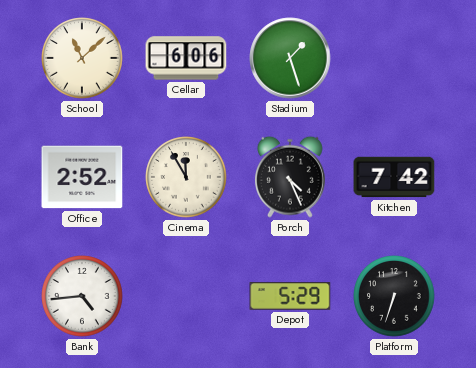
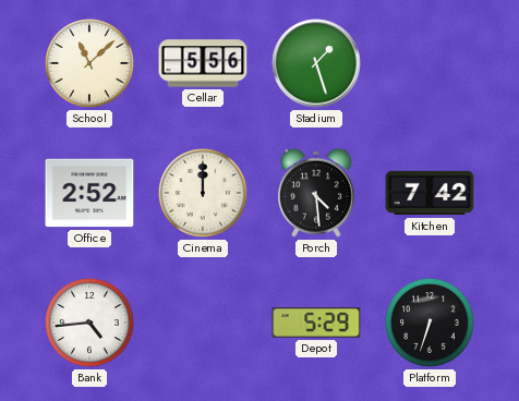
Cellar: 6:06 -> 5:56
Cinema: 11:55 -> 12:00
Porch: 4:26 -> 4:29
